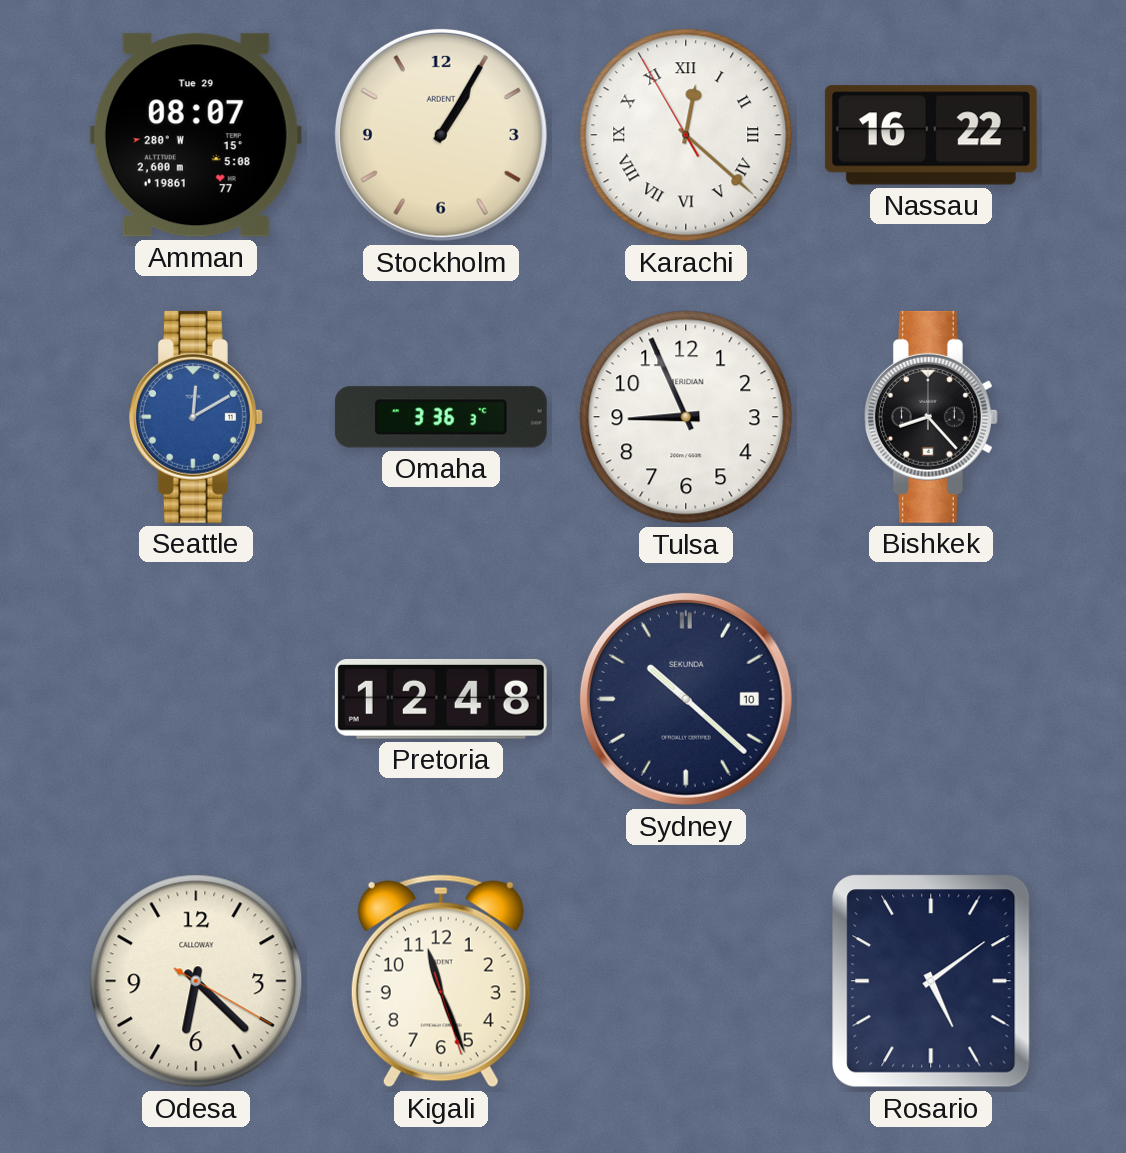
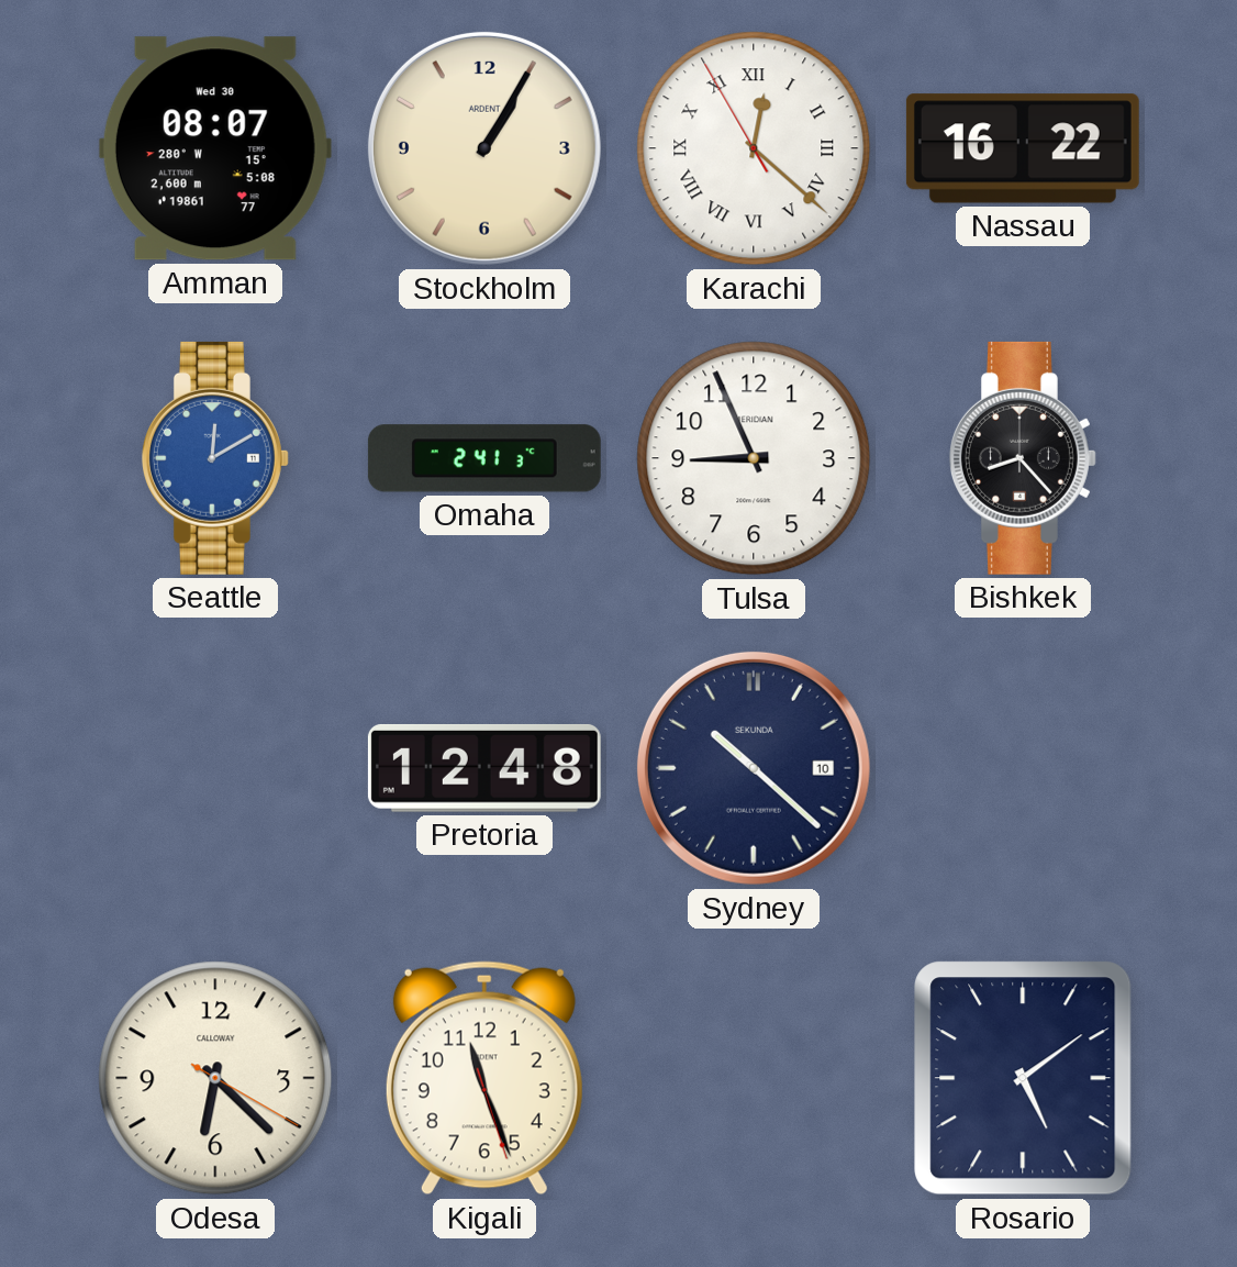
Amman date: Tue 29 -> Wed 30
Omaha: 3:36 -> 2:41
